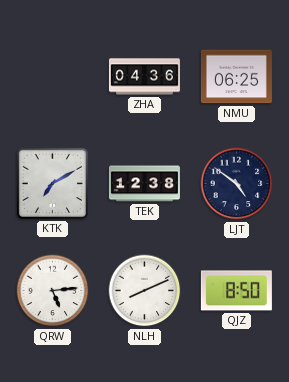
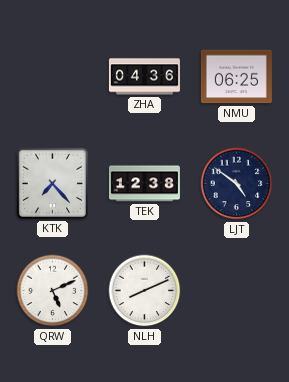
KTK: 7:10 -> 7:23
QRW: 5:14 -> 5:11
QJZ: 8:50 -> none
